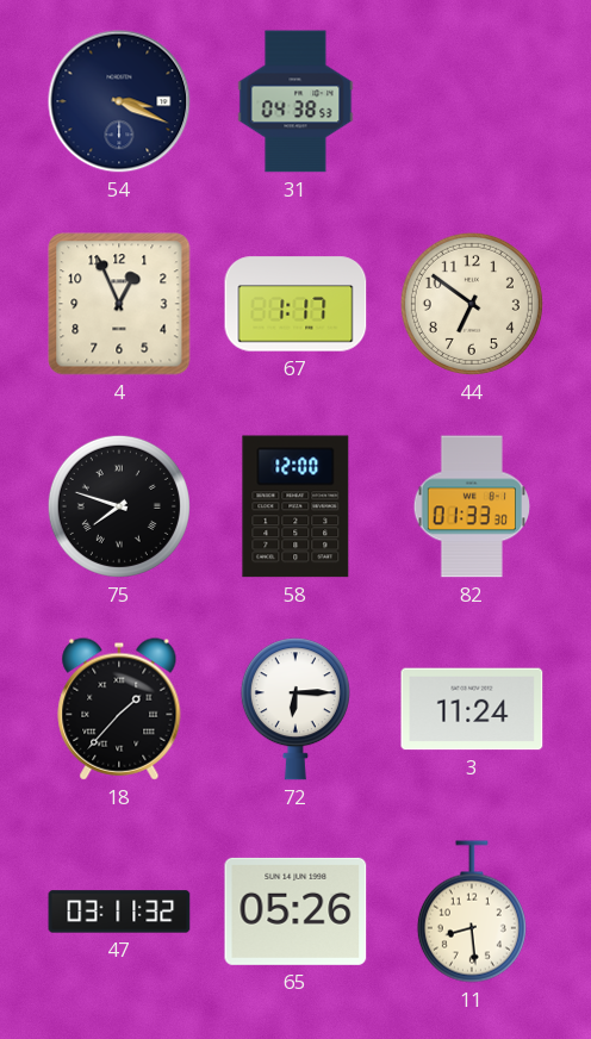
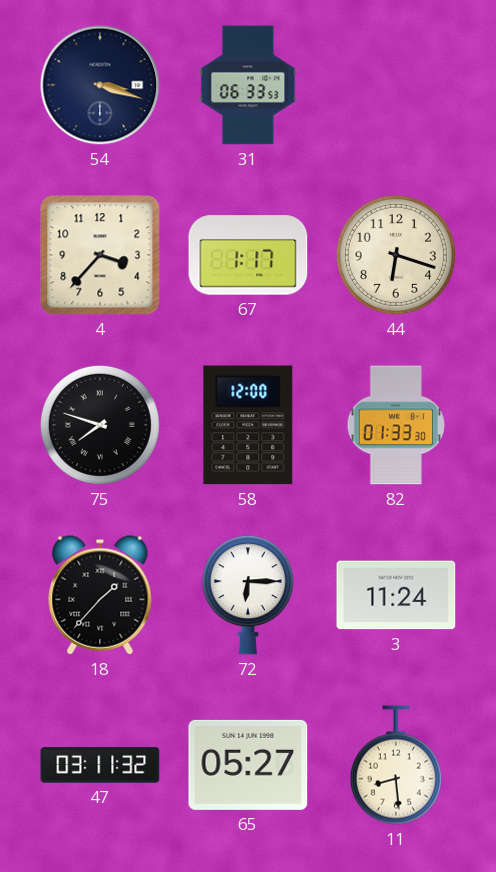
54: 3:19 -> 3:18
31: 04:38 -> 06:33
4: 12:56 -> 3:37
44: 6:51 -> 6:18
65: 05:26 -> 05:27
